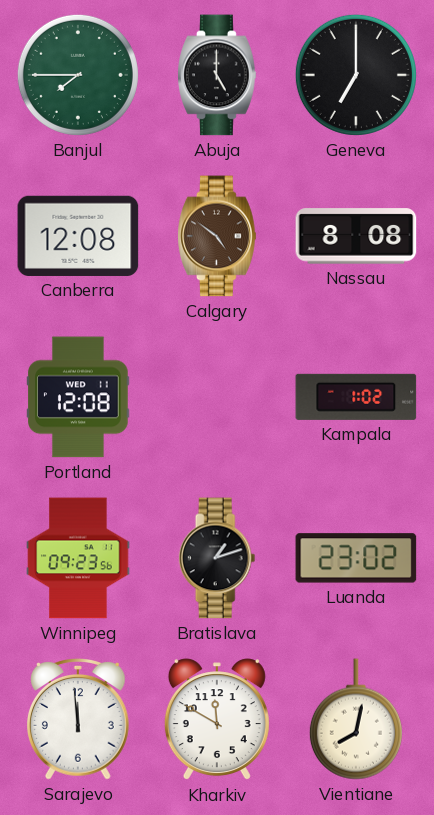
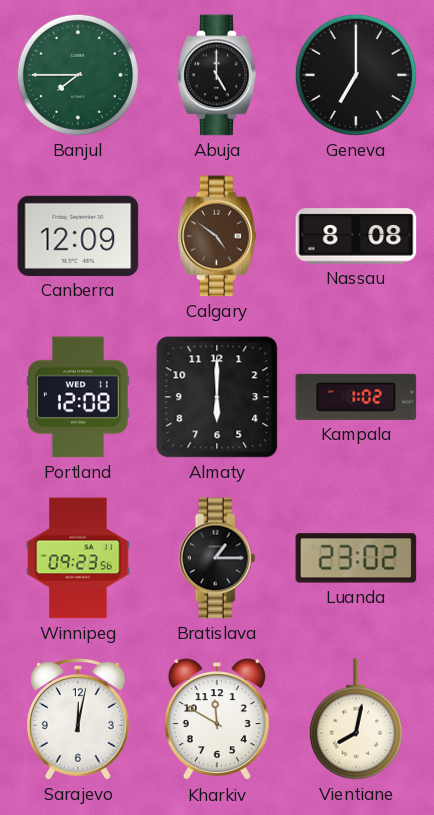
Canberra: 12:08 -> 12:09
Almaty: none -> 6:00
Bratislava: 1:12 -> 1:15
Sarajevo: 11:59 -> 12:02
